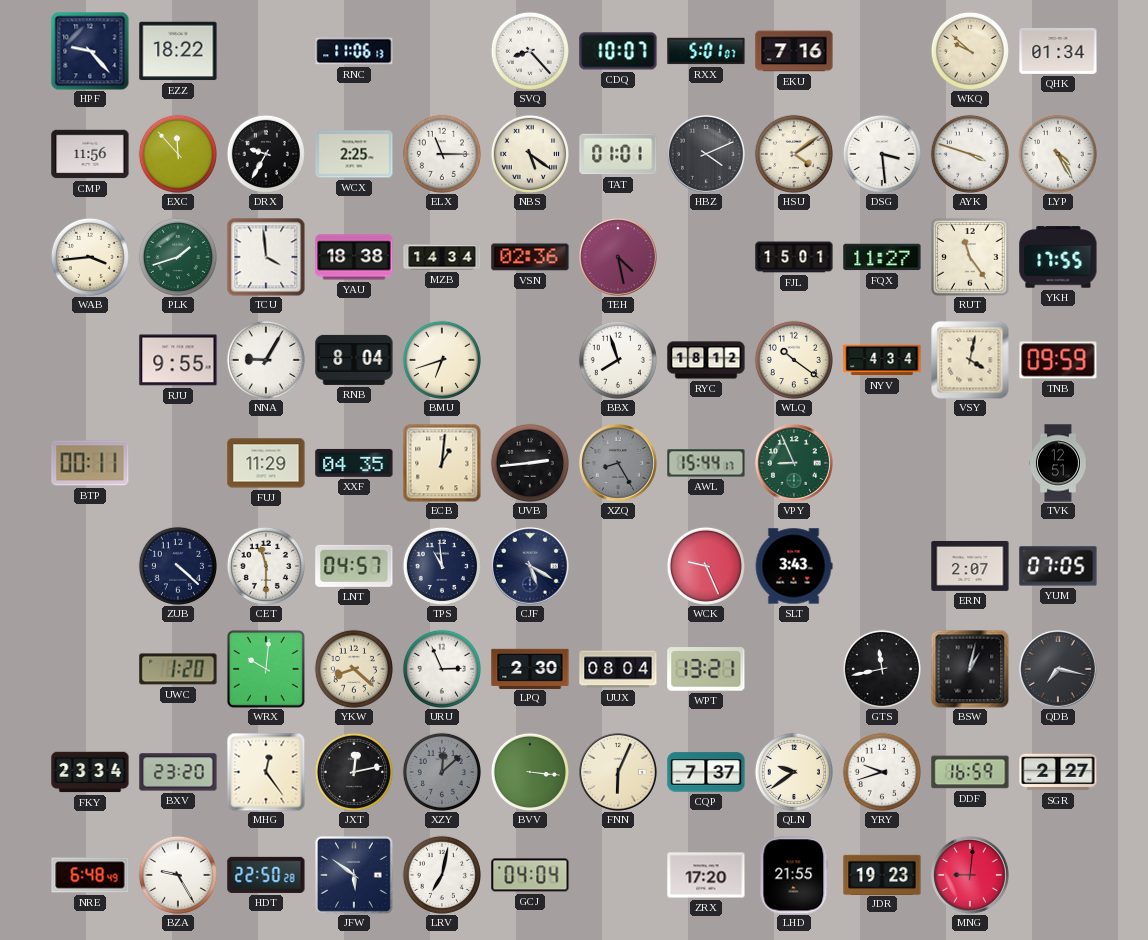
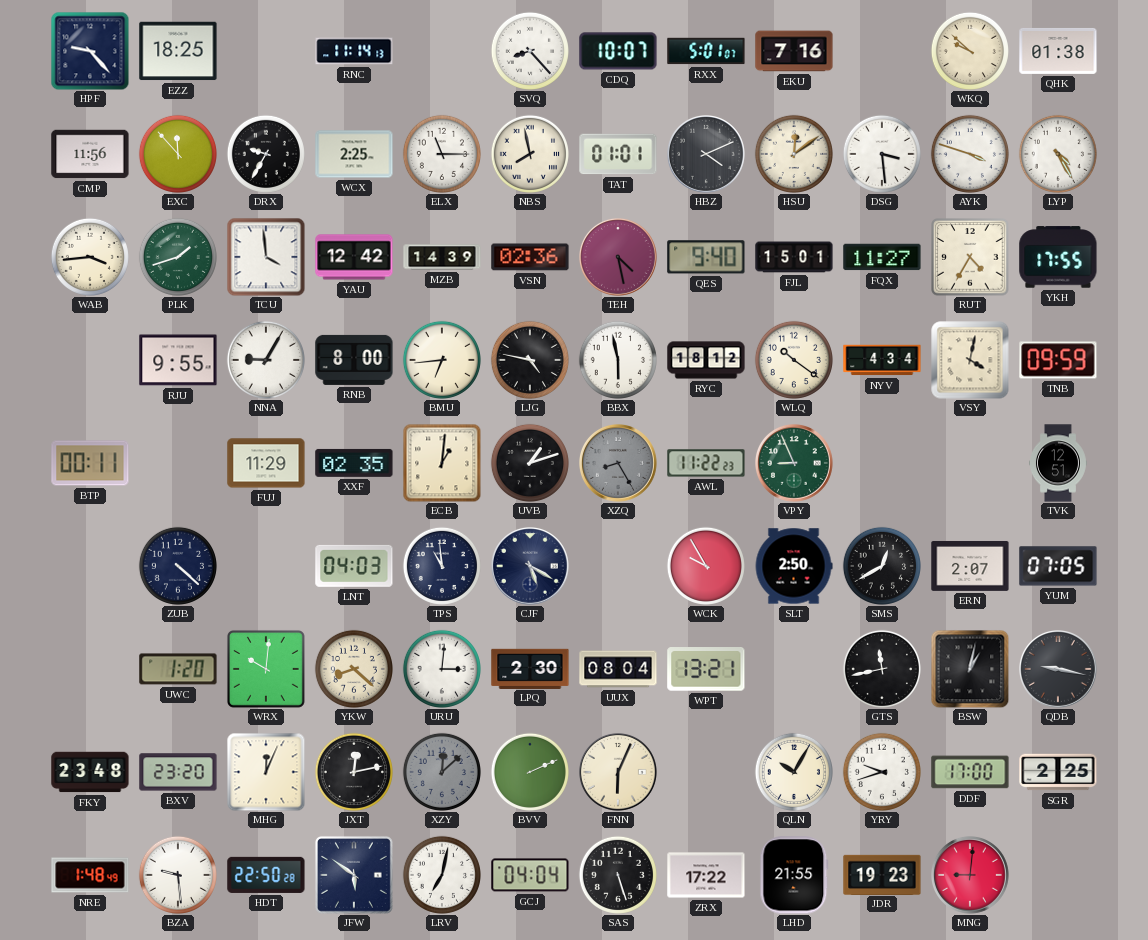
EZZ: 18:22 -> 18:25
RNC: 11:06 -> 11:14
QHK: 01:34 -> 01:38
NBS: 5:21 -> 7:58
HSU: 4:09 -> 12:09
YAU: 18:38 -> 12:42
MZB: 14:34 -> 14:39
QES: none -> 9:40
RUT: 11:24 -> 4:35
RNB: 8:04 -> 8:00
BMU: 6:42 -> 6:44
LJG: none -> 4:47
BBX: 7:57 -> 5:58
XXF: 04:35 -> 02:35
UVB: 2:44 -> 1:12
AWL: 15:44 -> 11:22
CET: 11:30 -> none
LNT: 04:57 -> 04:03
WCK: 9:26 -> 9:55
SLT: 3:43 -> 2:50
SMS: none -> 12:40
URU: 2:56 -> 3:01
QDB: 7:17 -> 9:17
FKY: 23:34 -> 23:48
MHG: 12:24 -> 12:04
BVV: 3:16 -> 2:11
CQP: 7:37 -> none
QLN: 9:39 -> 10:05
DDF: 16:59 -> 17:00
SGR: 2:27 -> 2:25
NRE: 6:48 -> 1:48
BZA: 9:25 -> 9:29
SAS: none -> 5:27
ZRX: 17:20 -> 17:22
